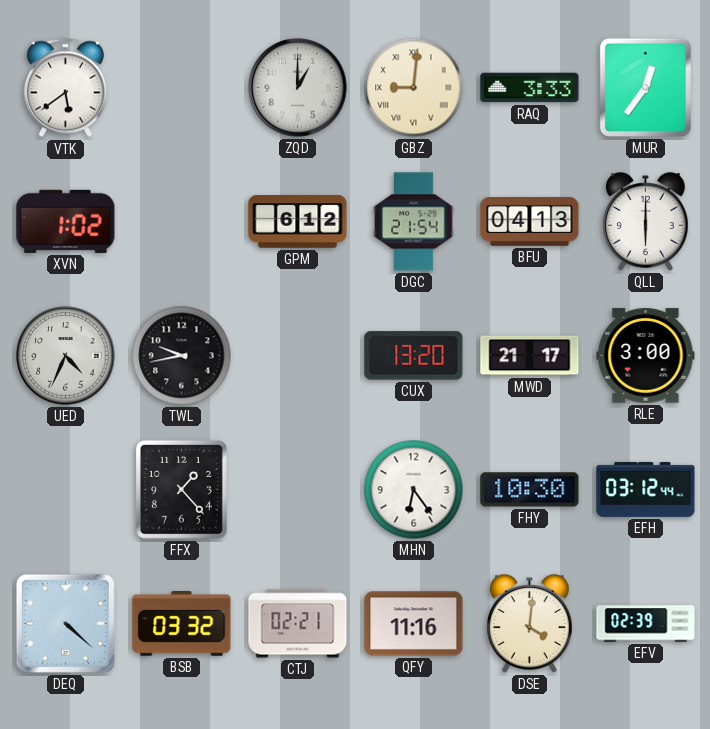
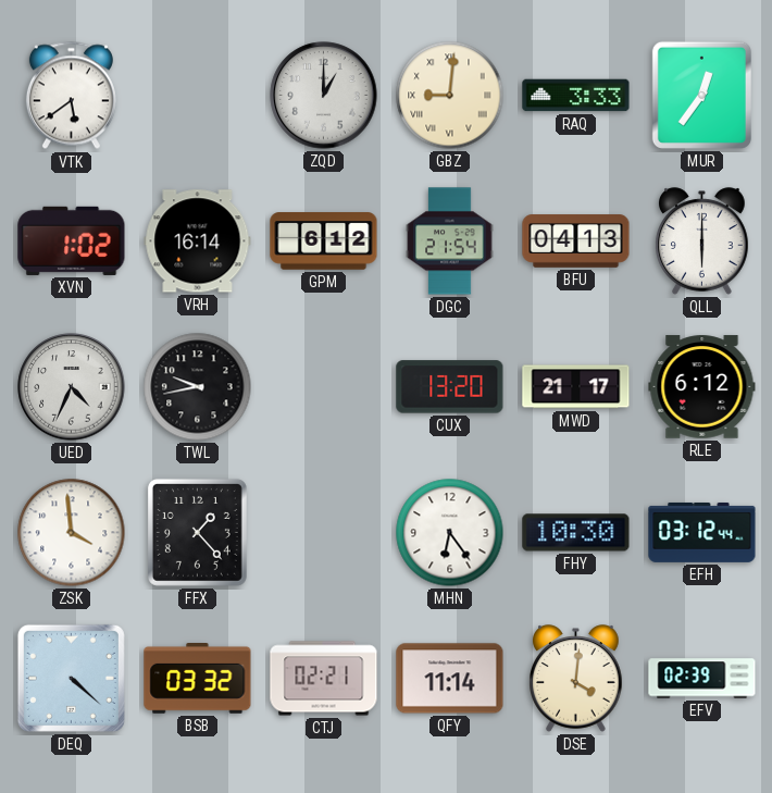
VRH: none -> 16:14
RLE: 3:00 -> 6:12
ZSK: none -> 3:59
QFY: 11:16 -> 11:14
